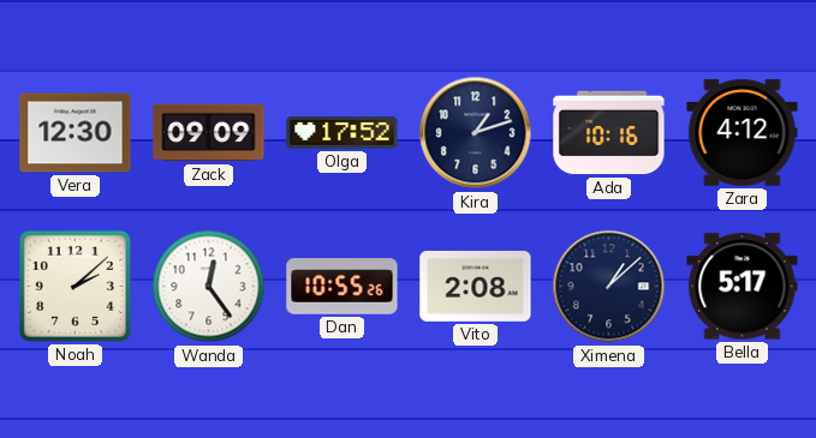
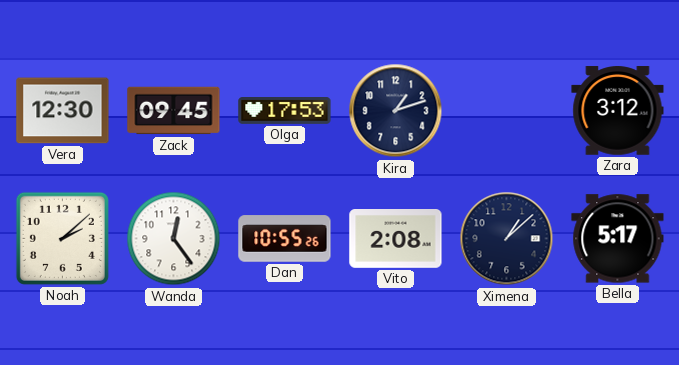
Zack: 09:09 -> 09:45
Olga: 17:52 -> 17:53
Ada: 10:16 -> none
Zara: 4:12 -> 3:12
